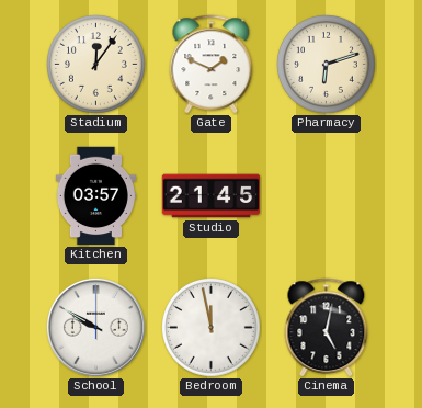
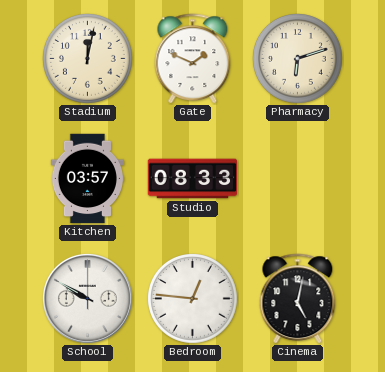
Stadium: 12:06 -> 12:02
Studio: 21:45 -> 08:33
Bedroom: 11:58 -> 12:46
